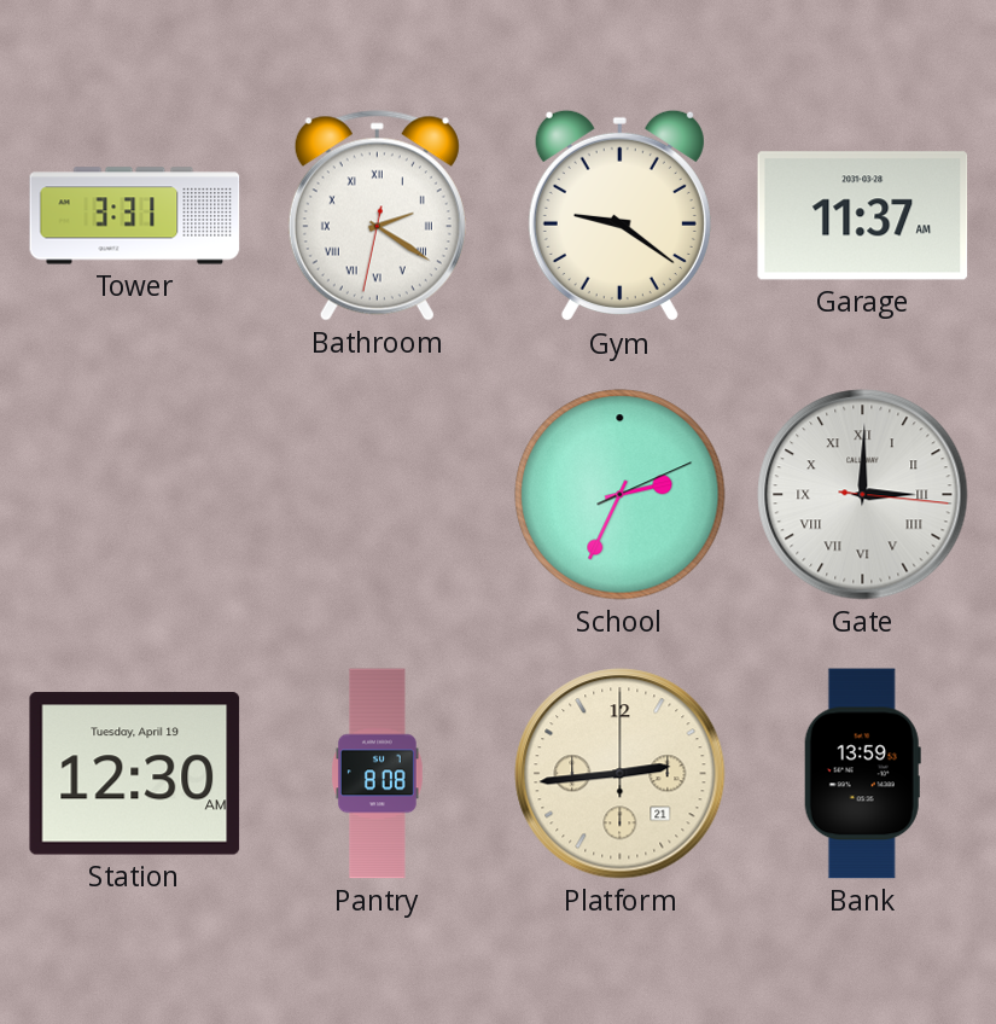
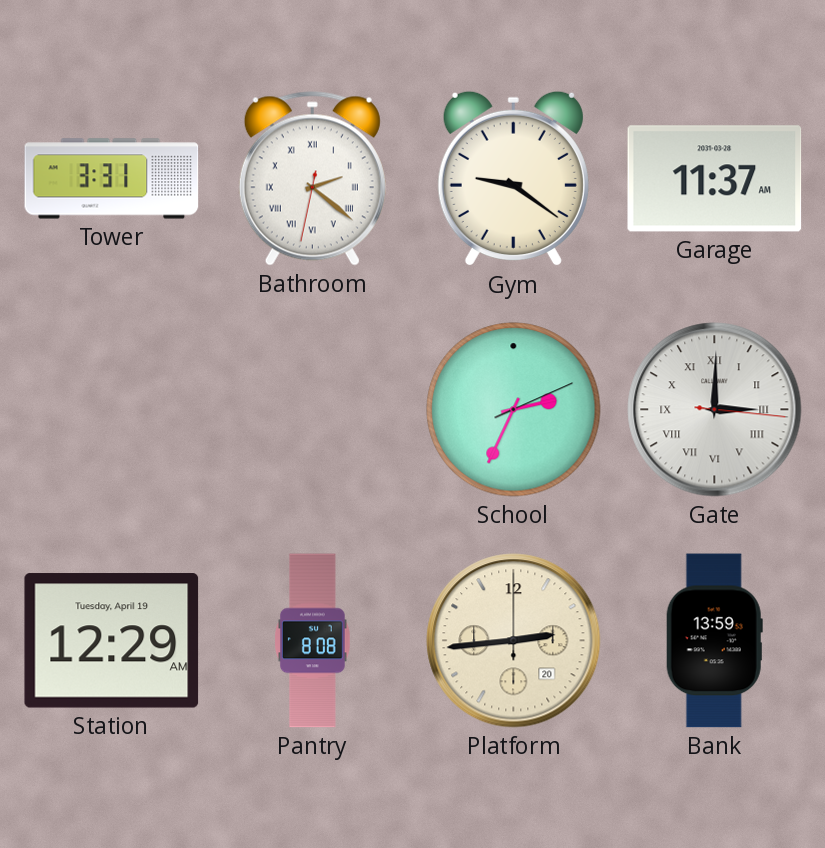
Bathroom: 2:20 -> 2:21
Station: 12:30 -> 12:29
Platform date: 21 -> 20
